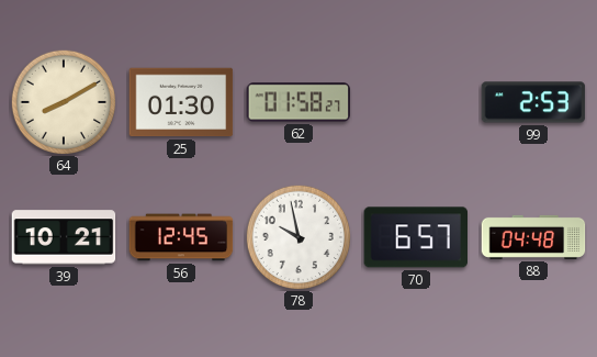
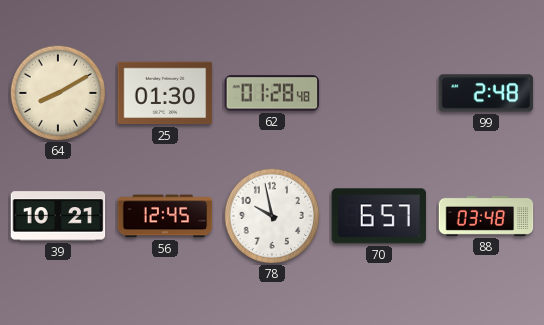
62: 01:58 -> 01:28
99: 2:53 -> 2:48
88: 04:48 -> 03:48
